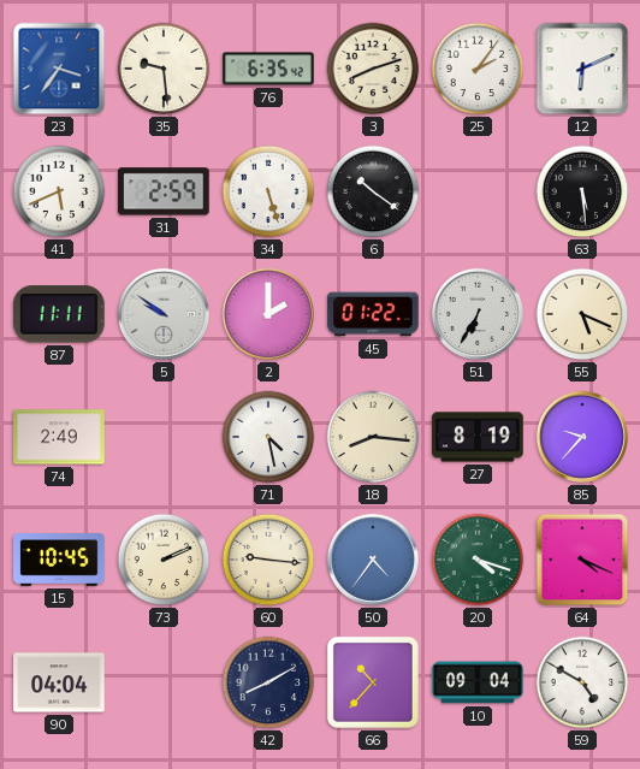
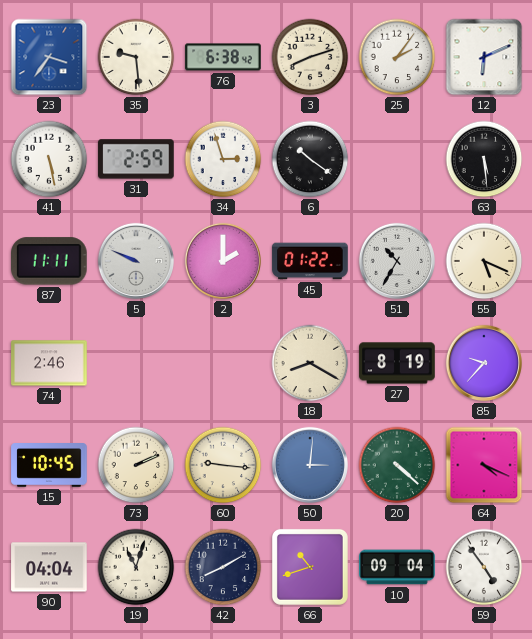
76: 6:35 -> 6:38
41: 5:41 -> 5:28
34: 5:27 -> 2:57
5: 9:51 -> 9:49
51: 6:35 -> 10:35
74: 2:49 -> 2:46
71: 4:28 -> none
18: 8:16 -> 8:20
50: 4:36 -> 3:01
20: 4:18 -> 4:22
19: none -> 11:03
66: 10:37 -> 10:42
59: 4:50 -> 4:54
